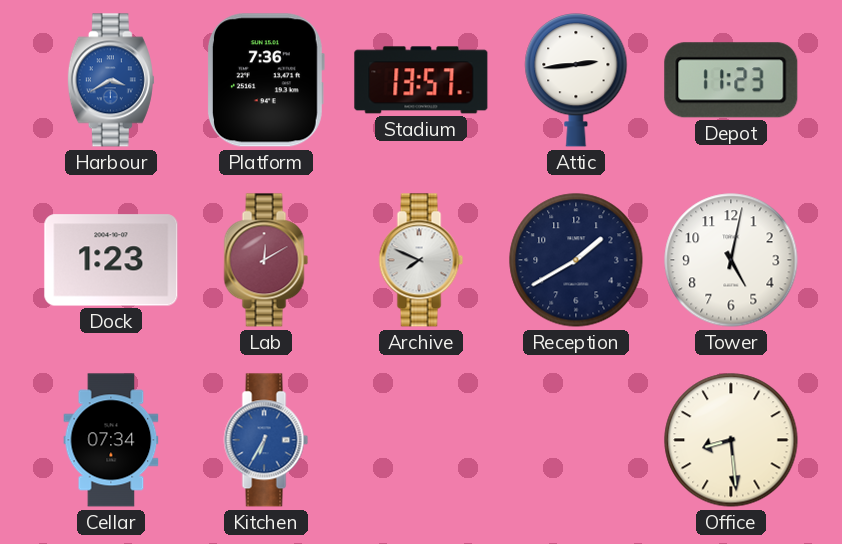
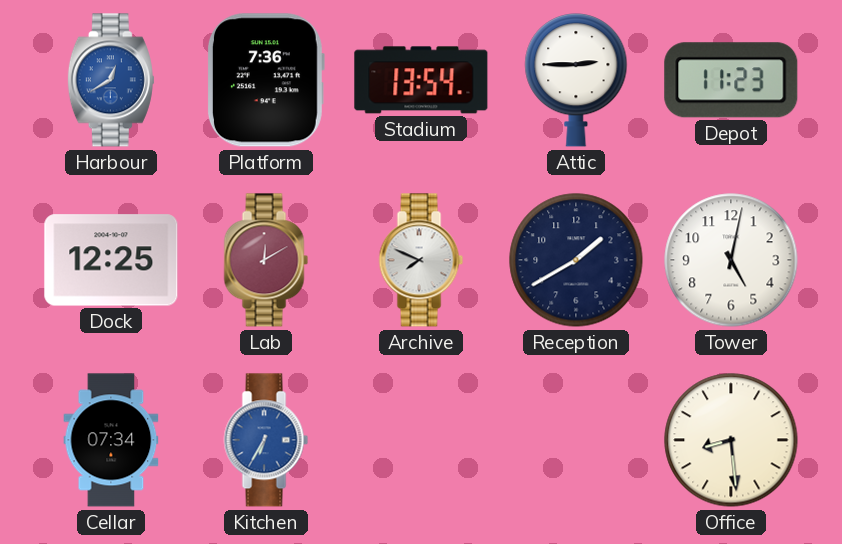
Harbour: 3:40 -> 12:40
Stadium: 13:57 -> 13:54
Attic: 2:44 -> 2:45
Dock: 1:23 -> 12:25
